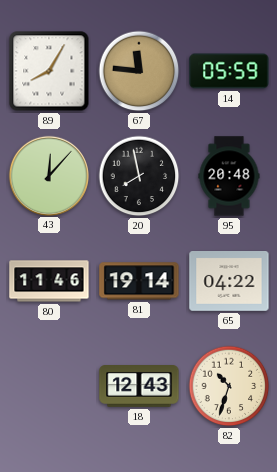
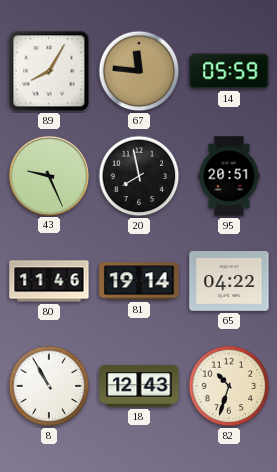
43: 12:07 -> 9:26
95: 20:48 -> 20:51
8: none -> 10:55
